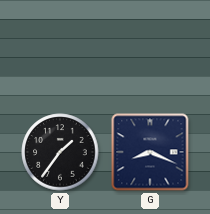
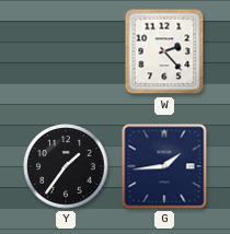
W: none -> 2:23
G: 8:19 -> 1:44
